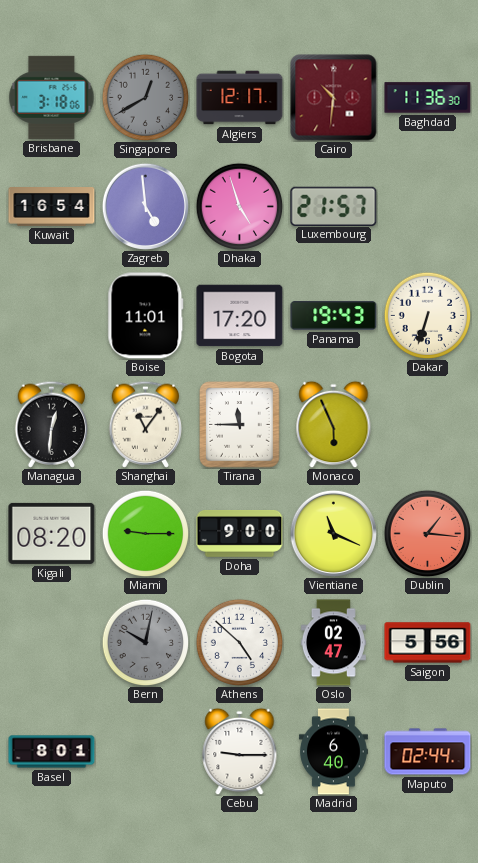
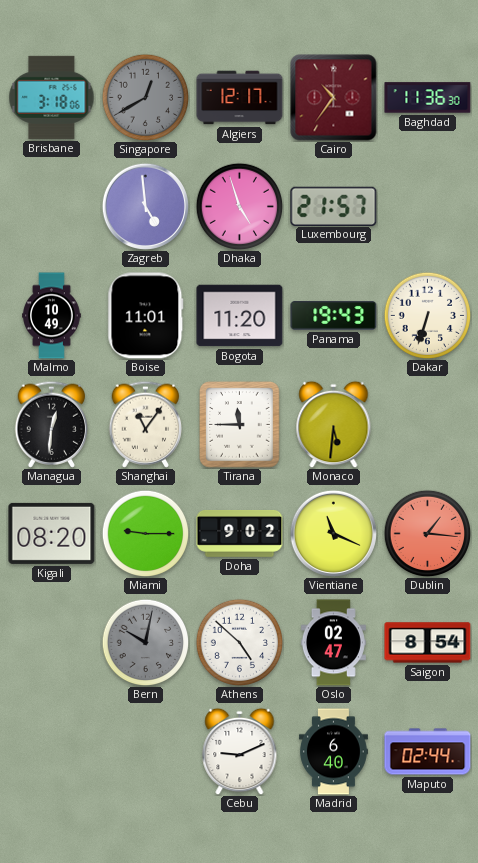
Cairo: 10:31 -> 10:36
Kuwait: 16:54 -> none
Malmo: none -> 10:49
Bogota: 17:20 -> 11:20
Monaco: 5:56 -> 5:31
Doha: 9:00 -> 9:02
Saigon: 5:56 -> 8:54
Basel: 8:01 -> none
Cebu: 9:15 -> 9:11
